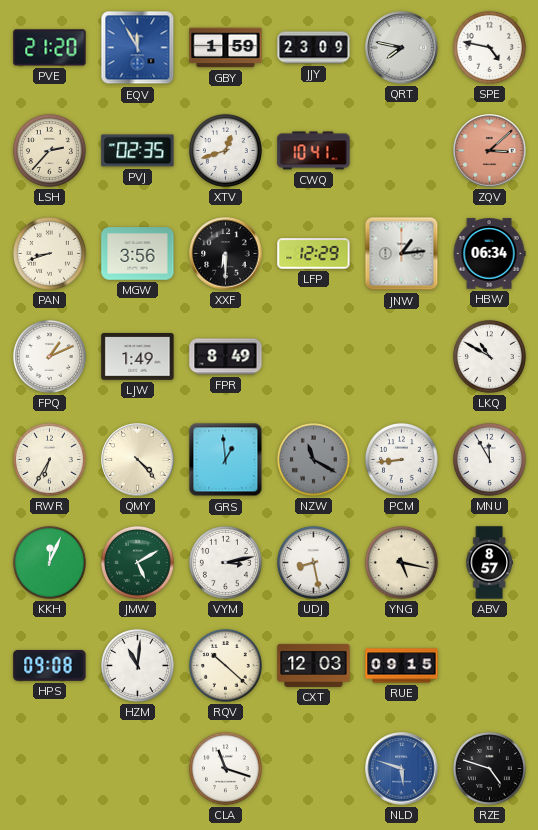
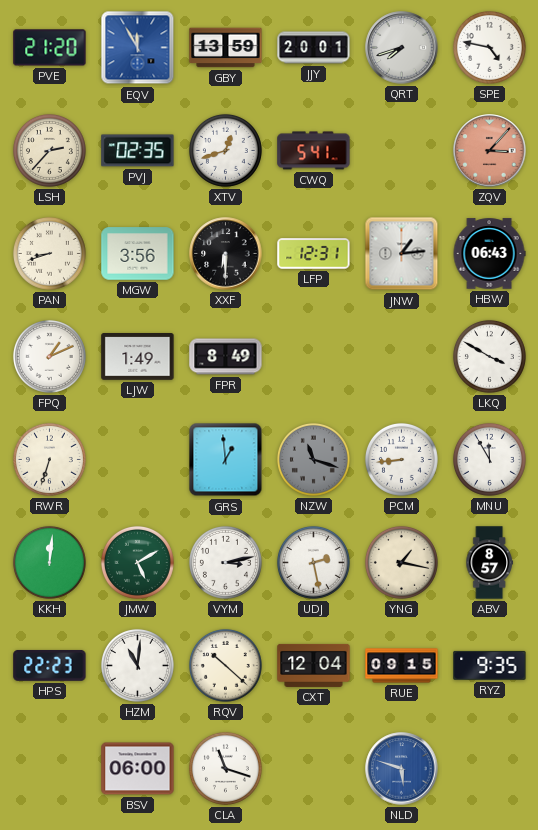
GBY: 1:59 -> 13:59
JJY: 23:09 -> 20:01
QRT: 7:47 -> 7:42
CWQ: 10:41 -> 5:41
ZQV: 3:08 -> 3:07
LFP: 12:29 -> 12:31
HBW: 06:34 -> 06:43
LKQ: 10:50 -> 3:50
RWR: 6:35 -> 6:33
QMY: 4:23 -> none
NZW: 11:20 -> 11:18
KKH: 12:04 -> 12:01
UDJ: 8:28 -> 2:28
YNG: 5:17 -> 1:17
HPS: 09:08 -> 22:23
CXT: 12:03 -> 12:04
RYZ: none -> 9:35
BSV: none -> 06:00
RZE: 4:48 -> none
